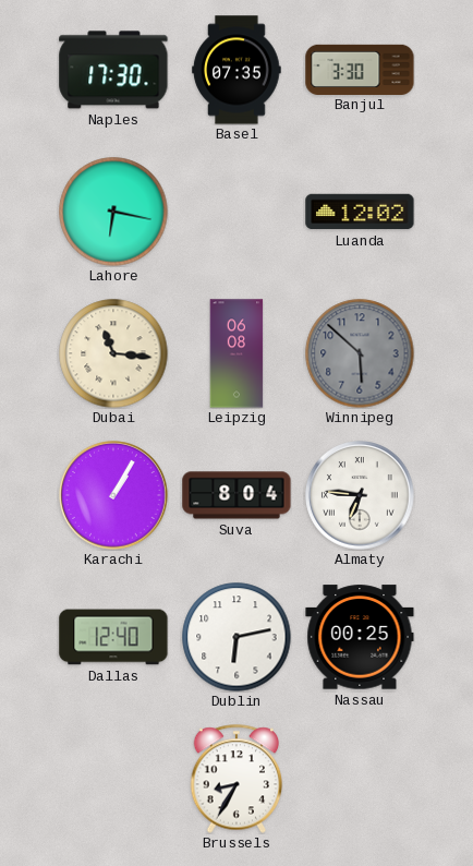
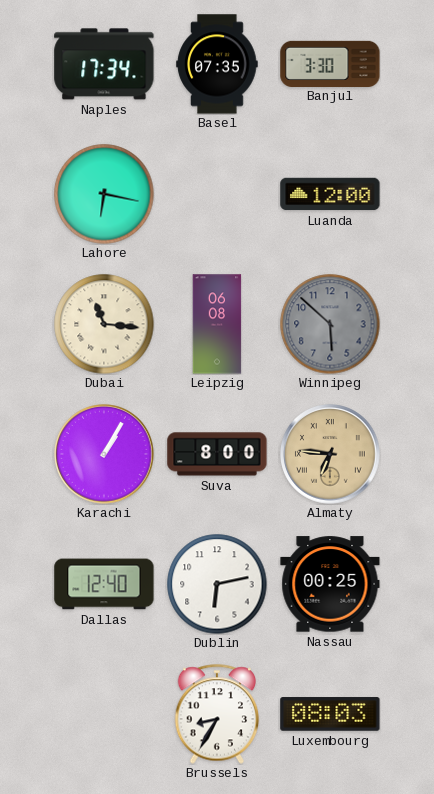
Naples: 17:30 -> 17:34
Luanda: 12:02 -> 12:00
Suva: 8:04 -> 8:00
Almaty dial: white -> champagne
Luxembourg: none -> 08:03
